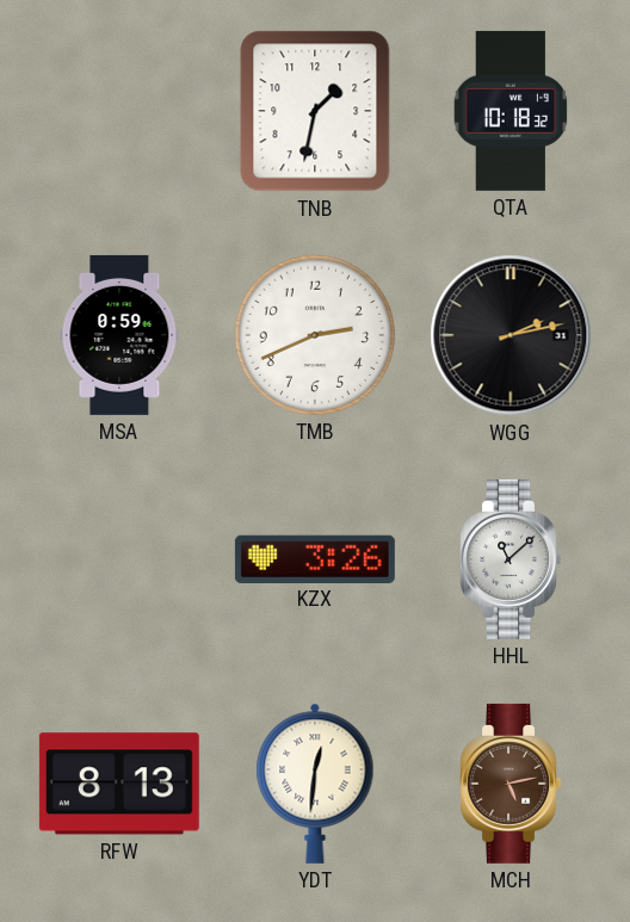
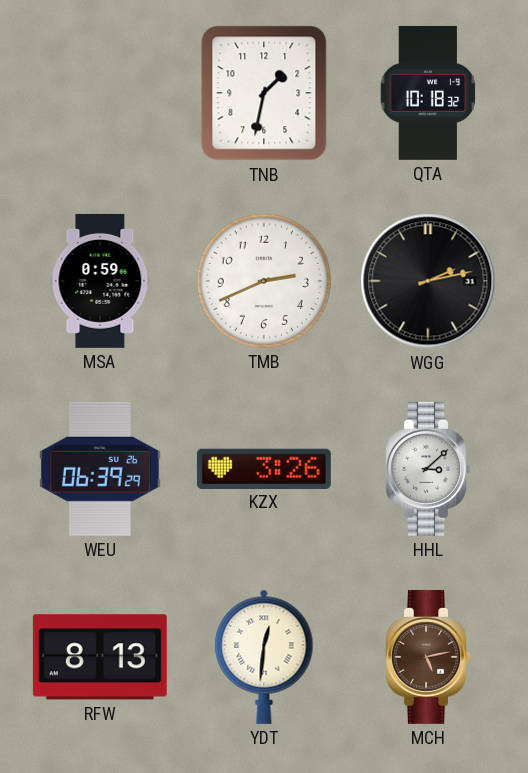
WEU: none -> 06:39
HHL: 11:08 -> 3:08
